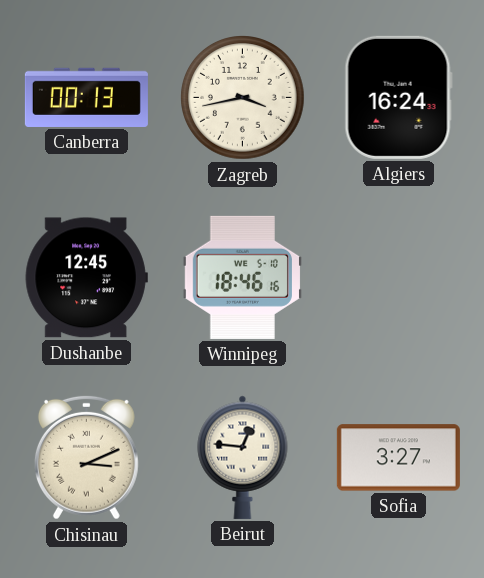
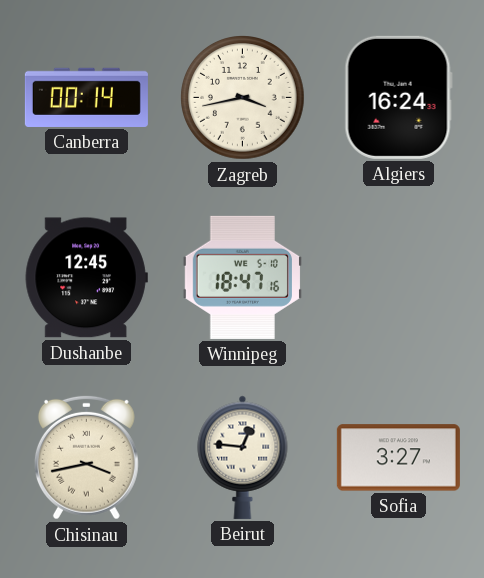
Canberra: 00:13 -> 00:14
Winnipeg: 18:46 -> 18:47
Chisinau: 3:11 -> 3:43
